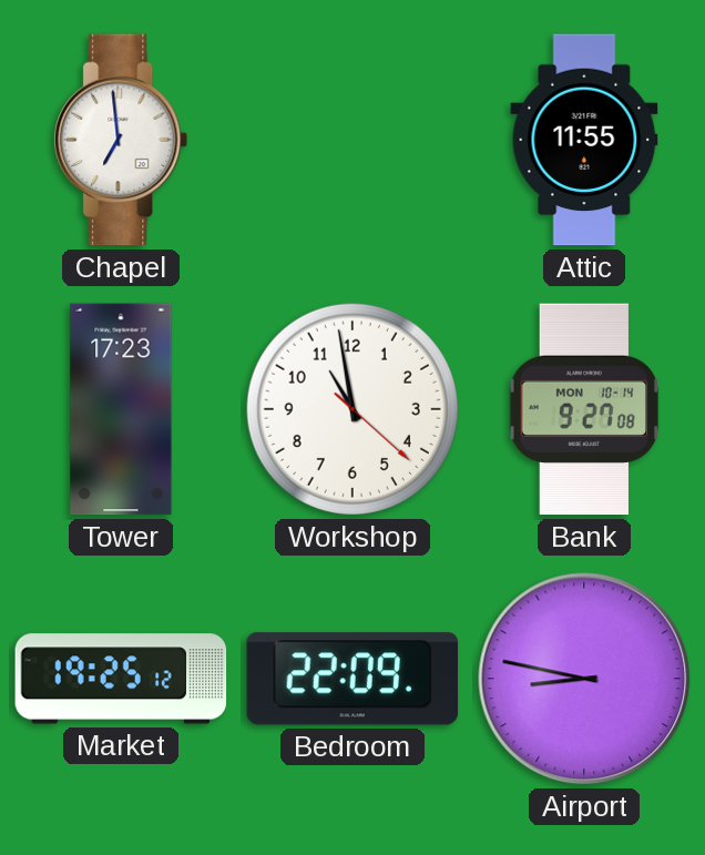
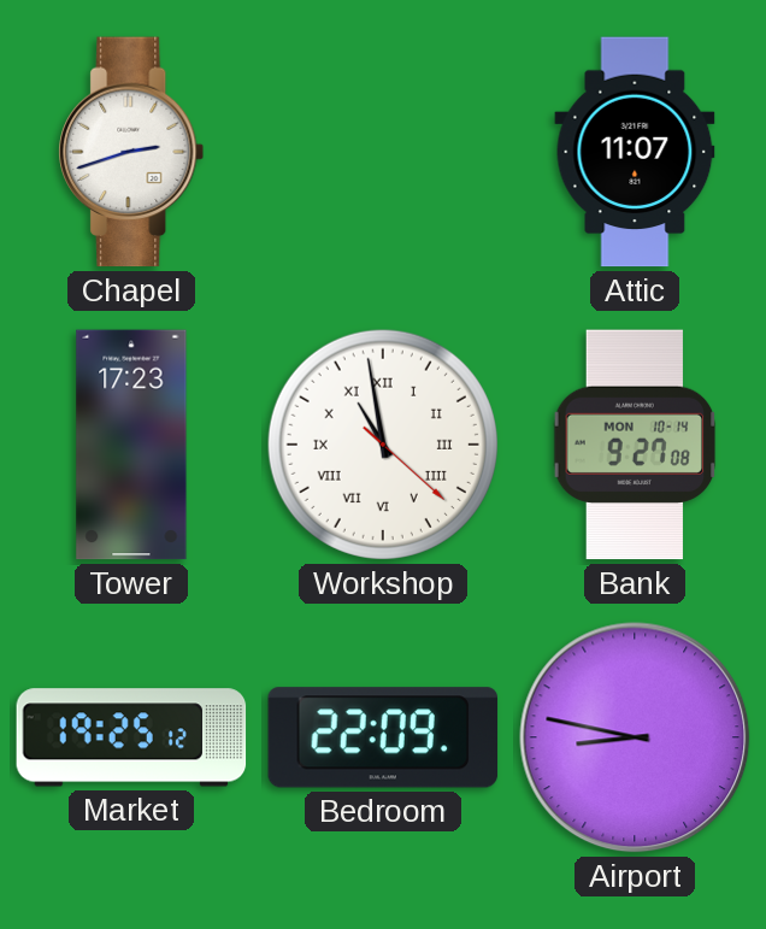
Chapel: 6:59 -> 2:42
Attic: 11:55 -> 11:07
Workshop numerals: Arabic -> Roman
